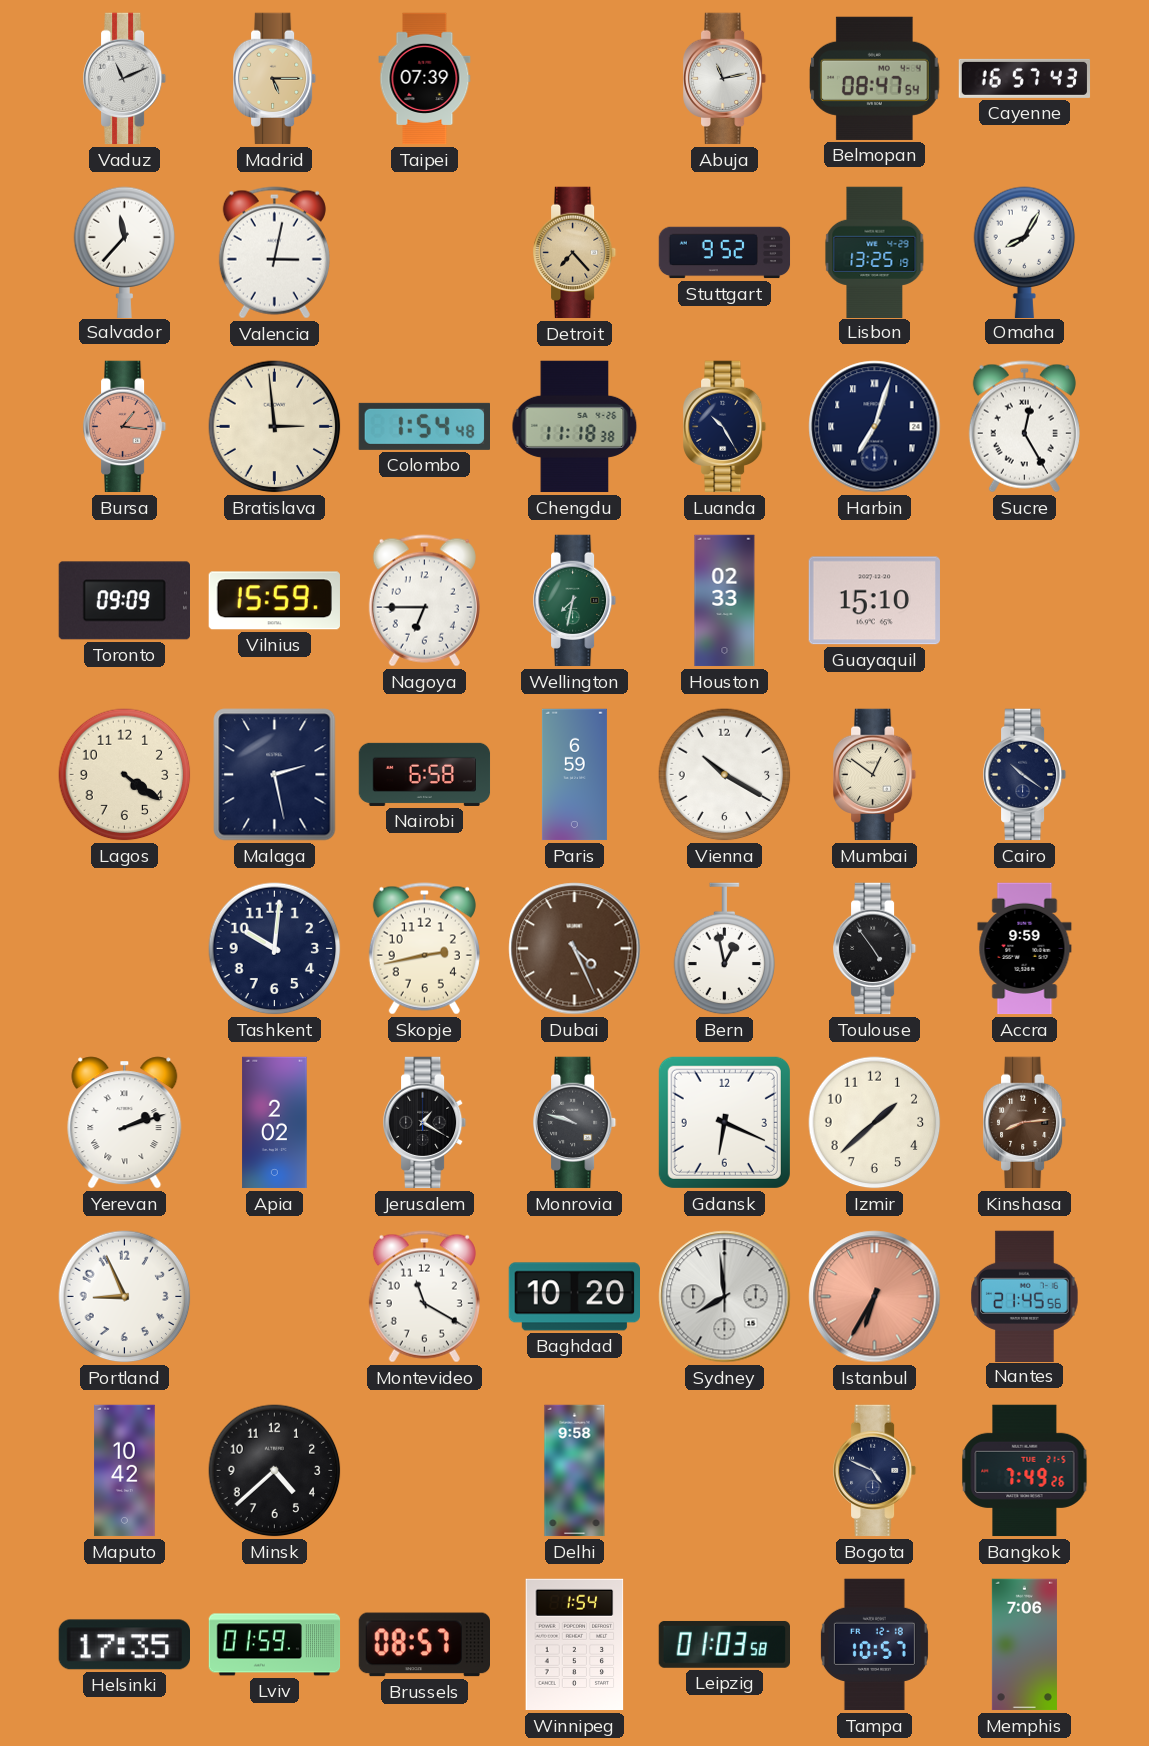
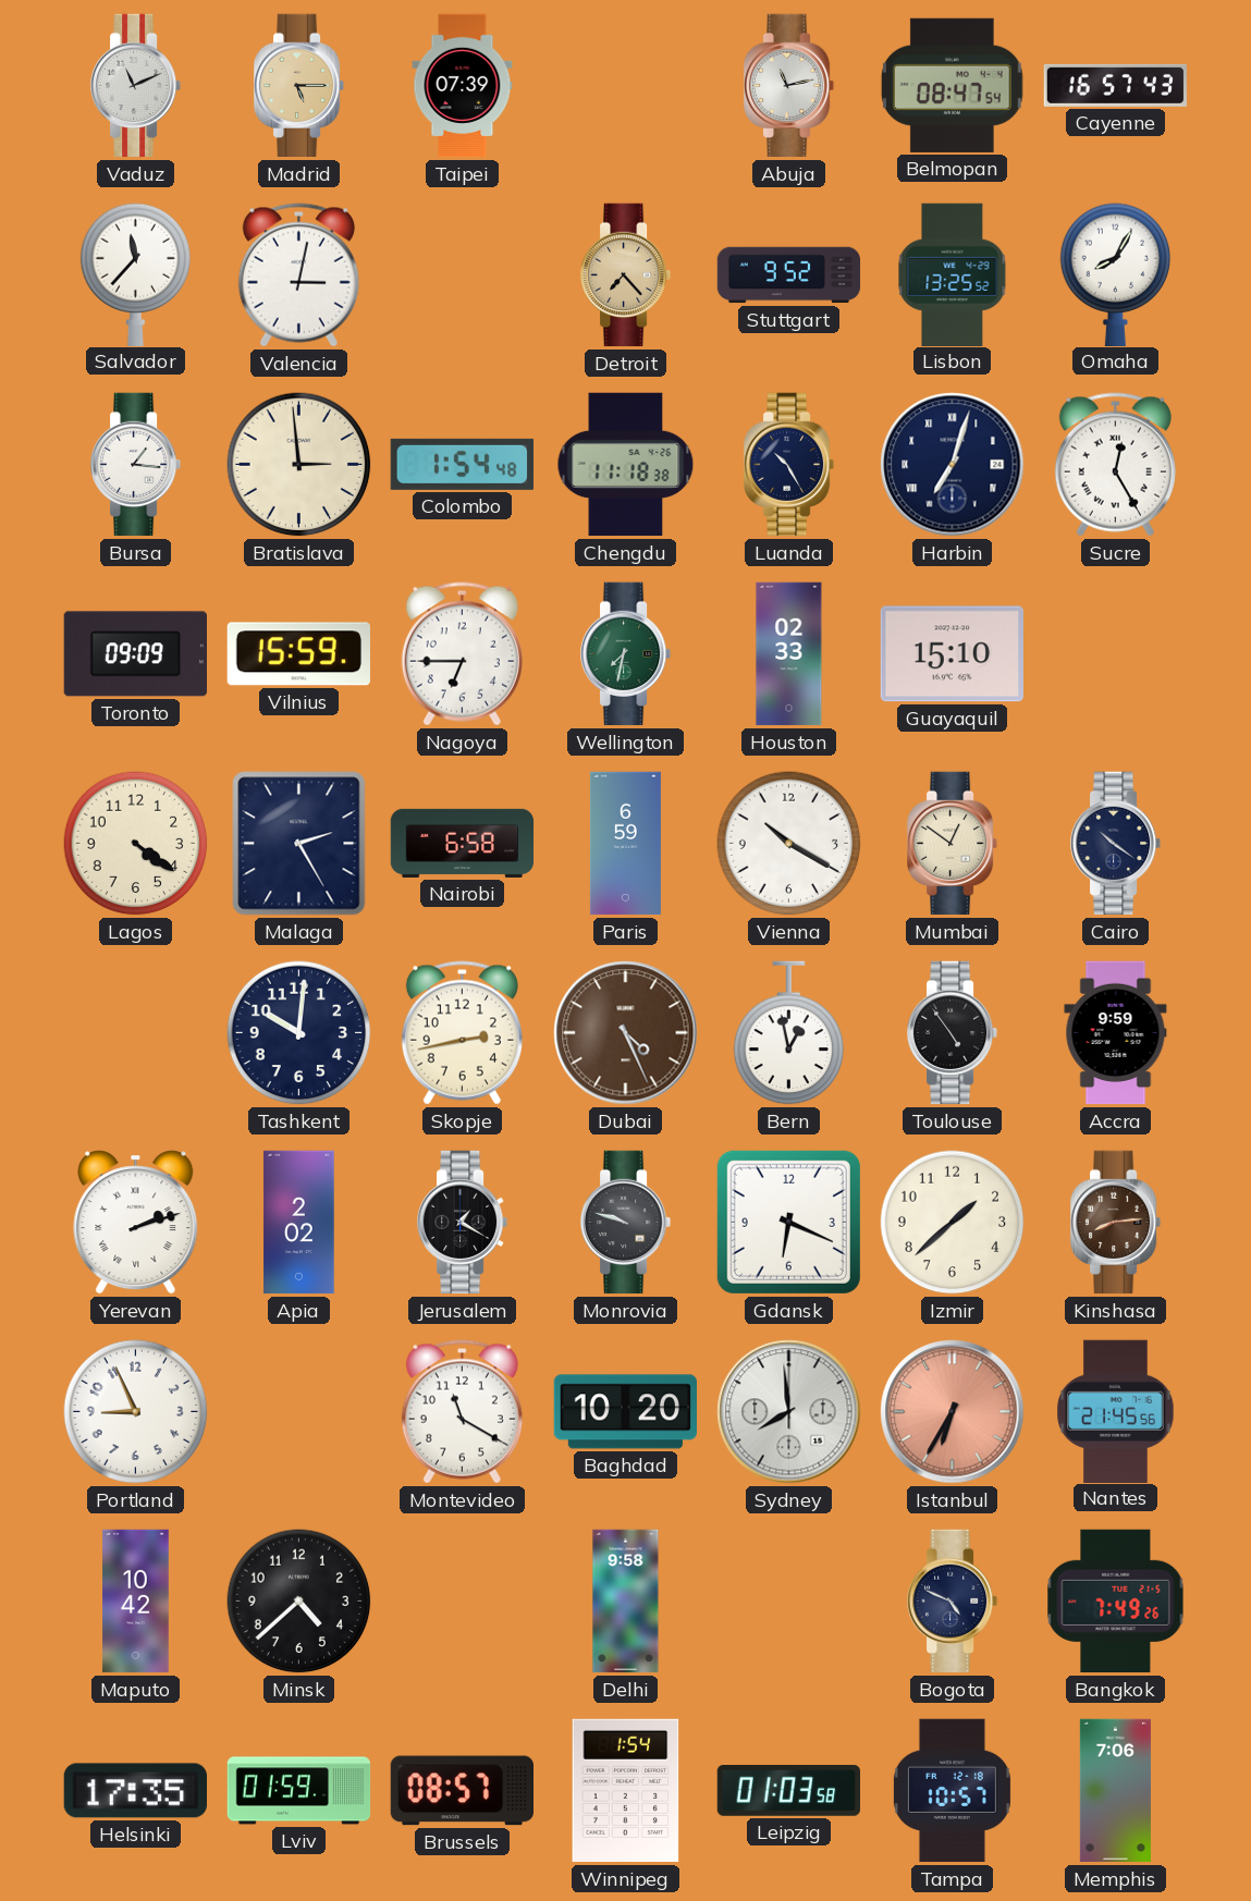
Lisbon: 13:25:19 -> 13:25:52
Bursa dial: salmon -> white
Malaga: 2:28 -> 2:25
